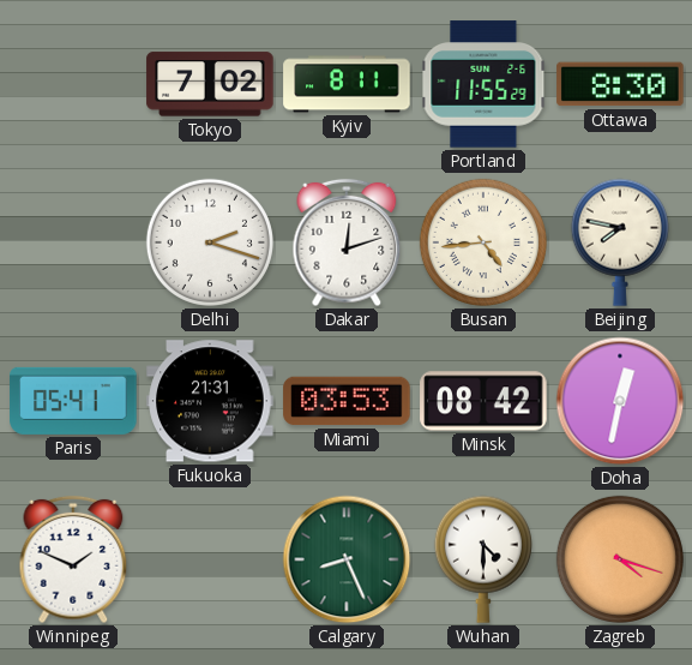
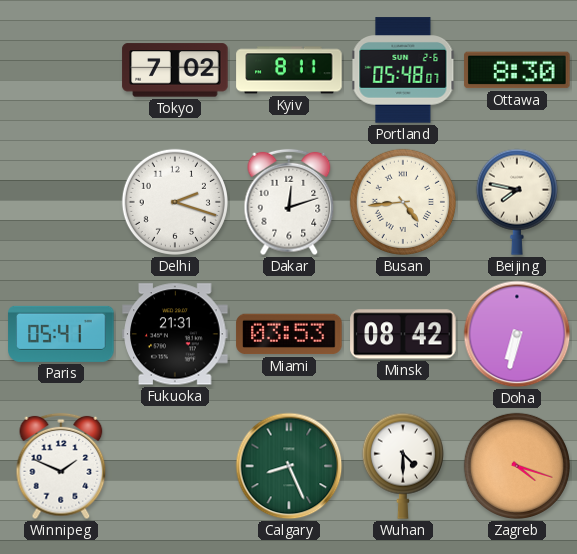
Portland: 11:55 -> 05:48
Doha: 12:32 -> 6:32
